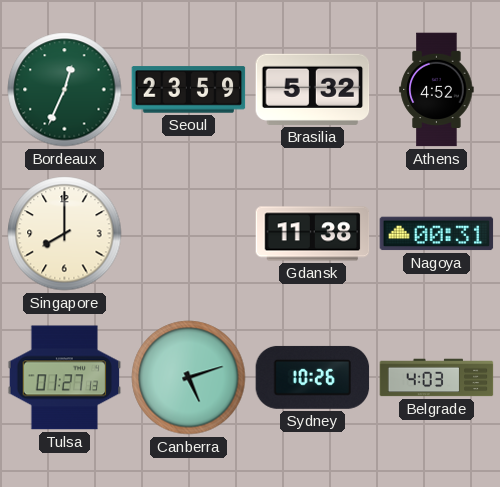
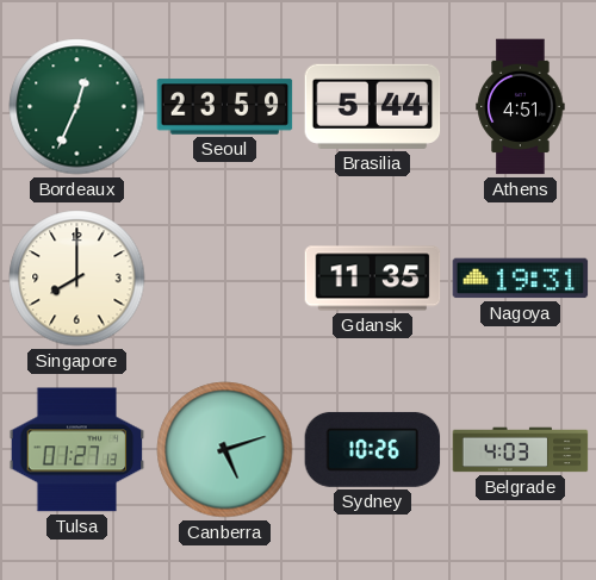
Brasilia: 5:32 -> 5:44
Athens: 4:52 -> 4:51
Gdansk: 11:38 -> 11:35
Nagoya: 00:31 -> 19:31
